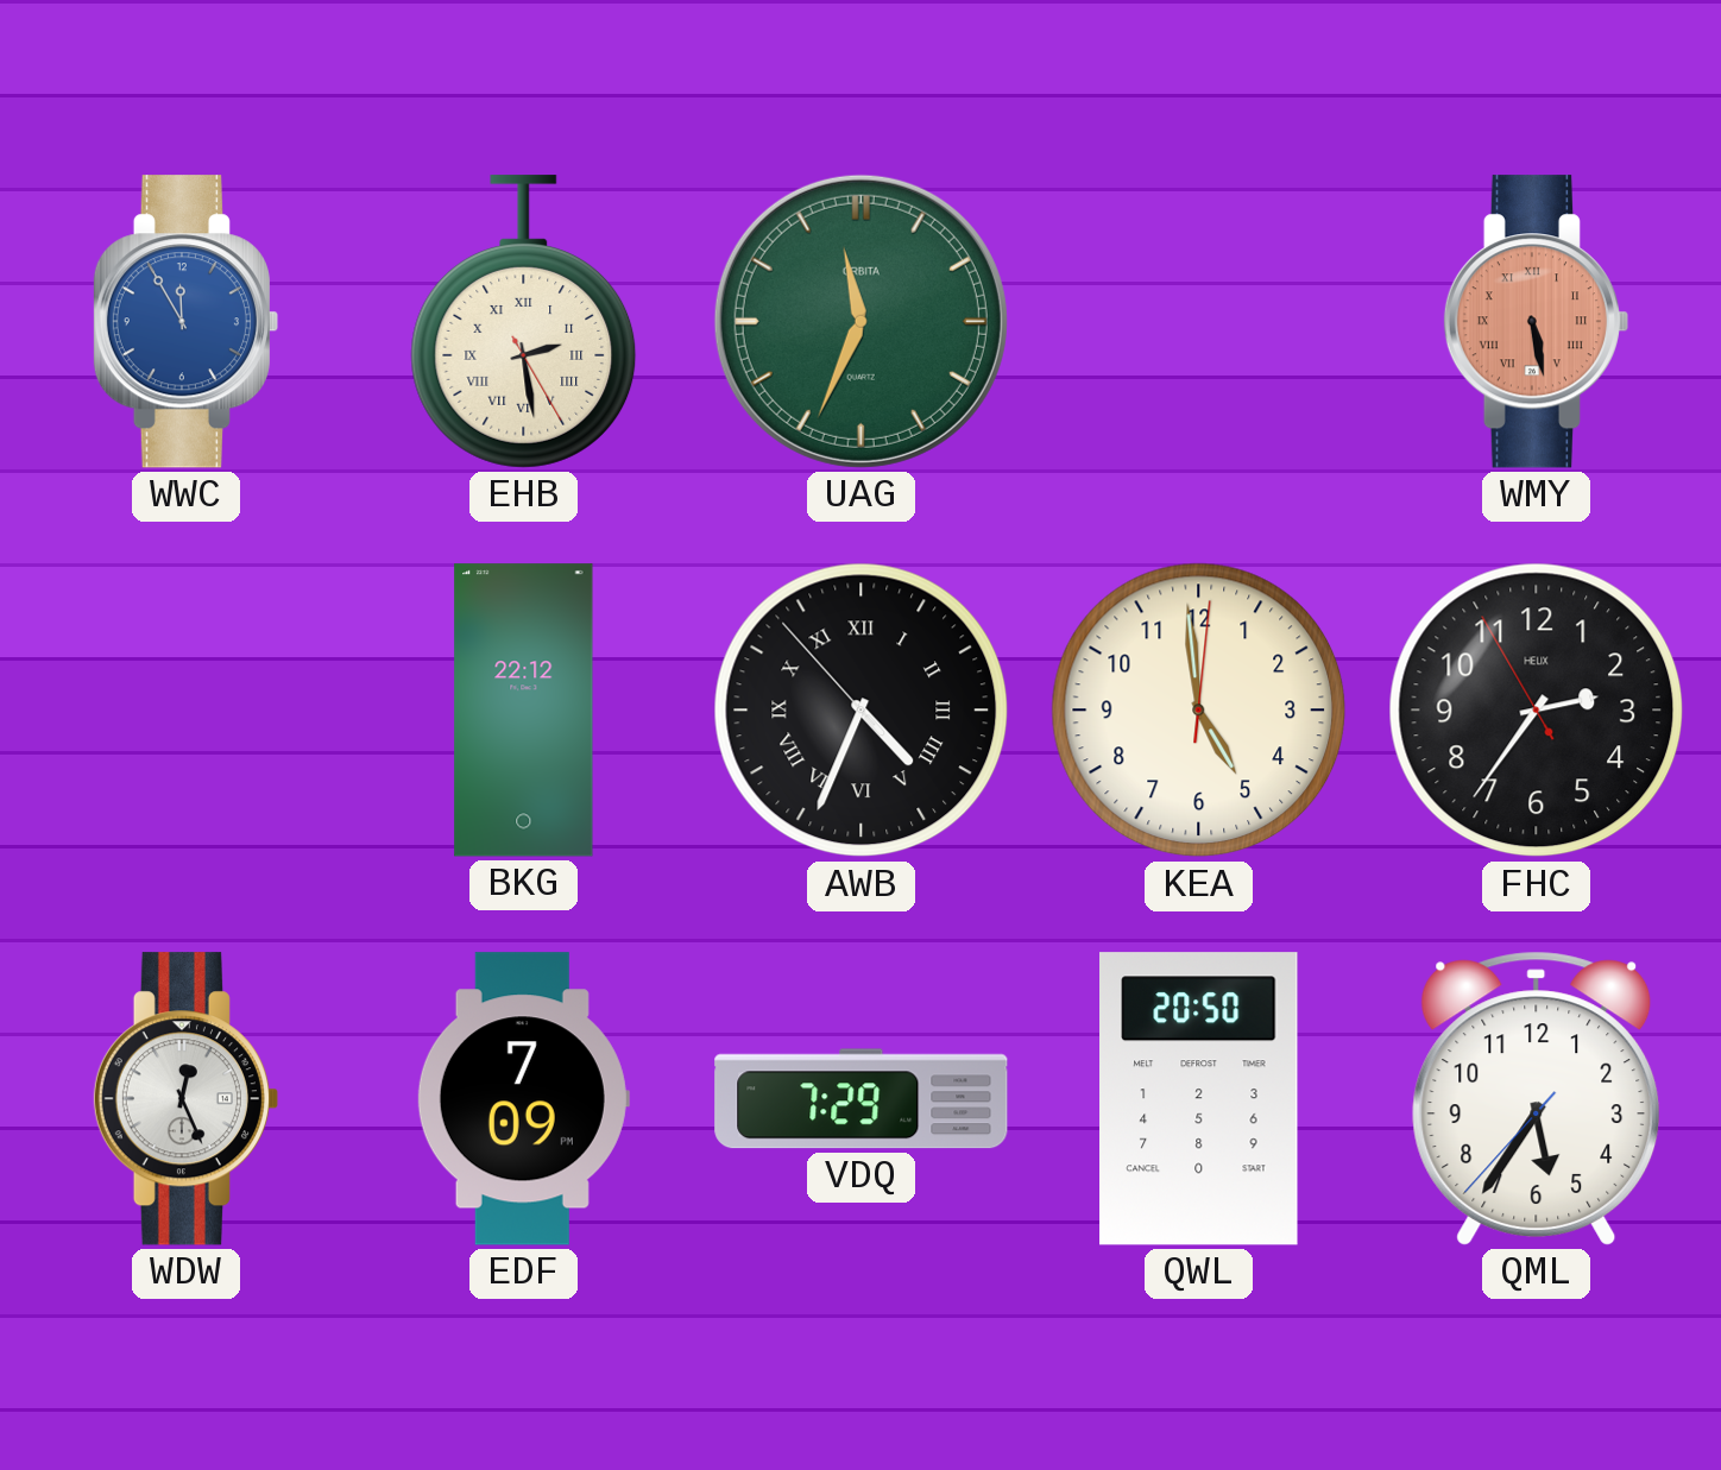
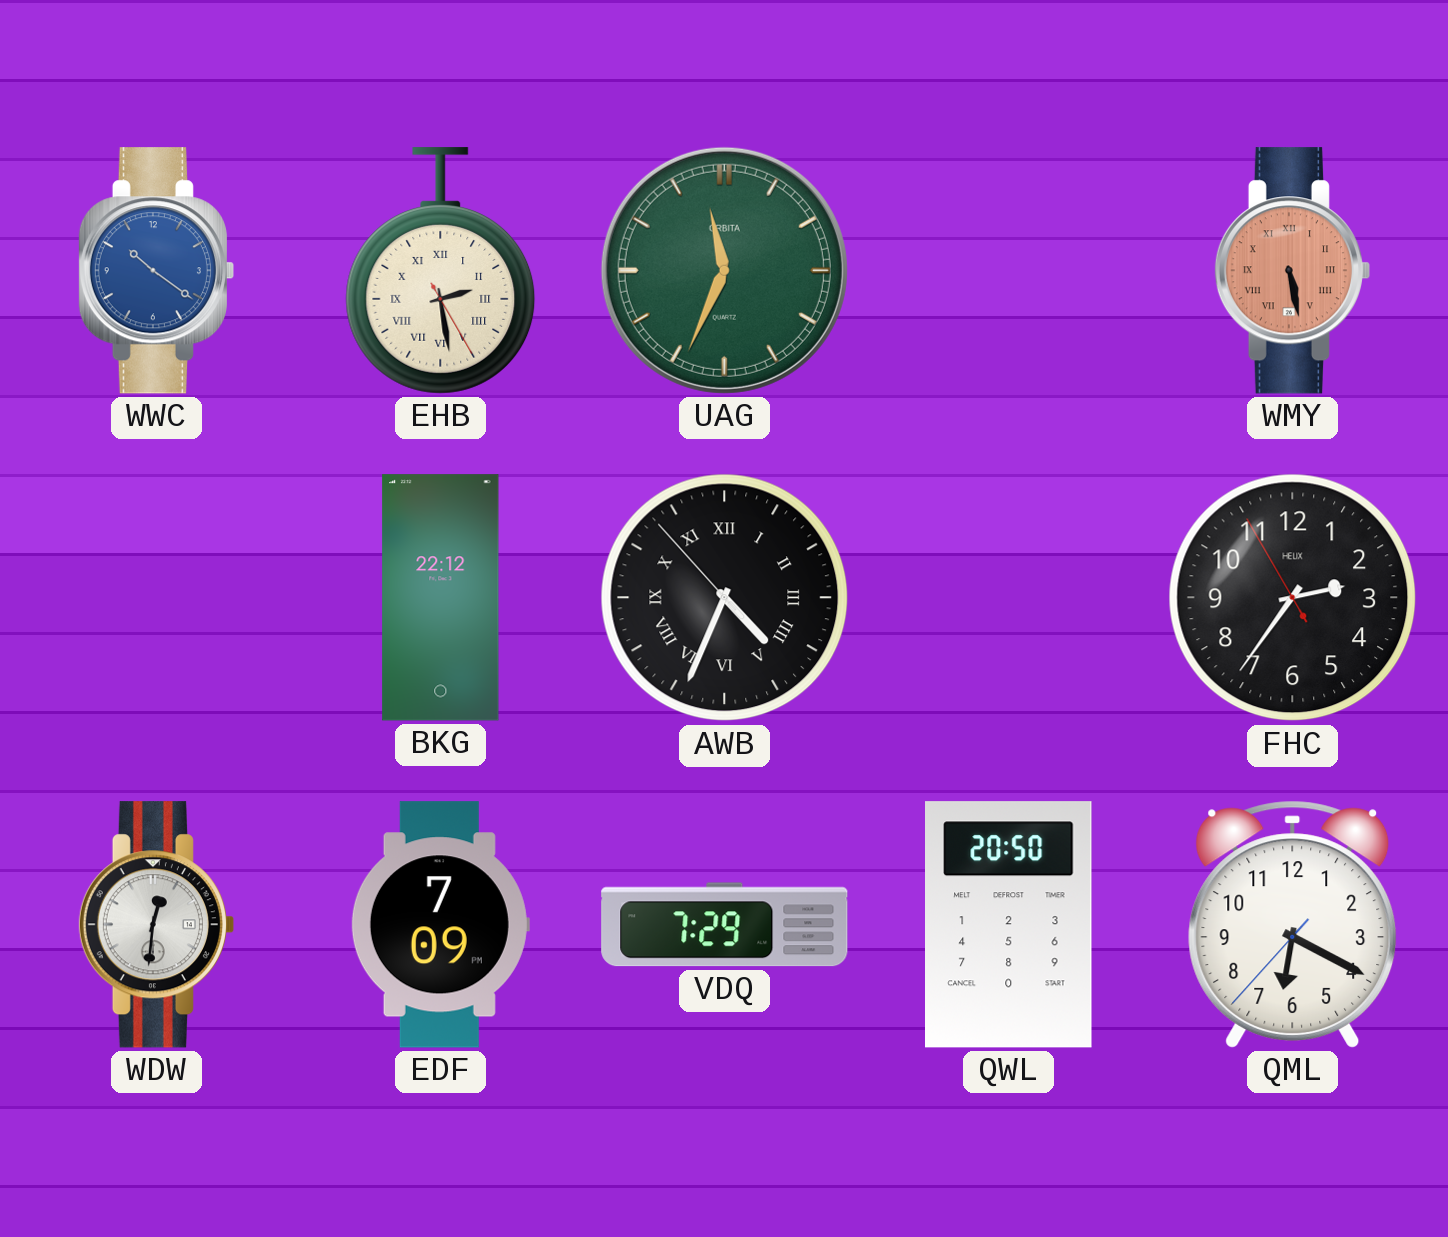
WWC: 11:55 -> 10:21
KEA: 4:59 -> none
WDW: 12:26 -> 12:31
QML: 5:35 -> 6:19
